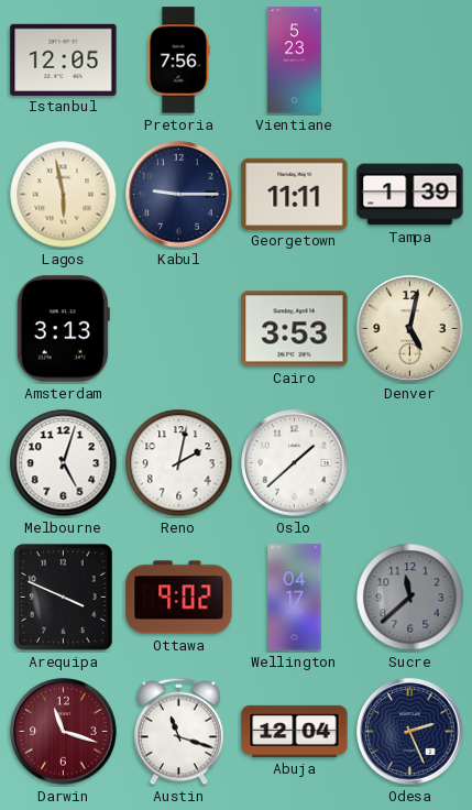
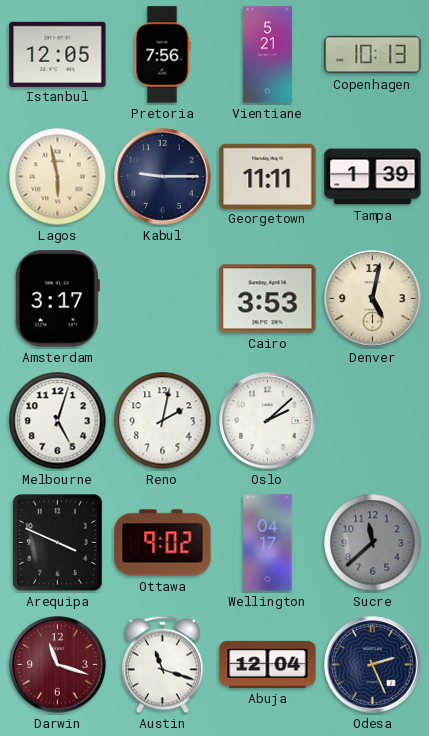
Vientiane: 5:23 -> 5:21
Copenhagen: none -> 10:13
Amsterdam: 3:13 -> 3:17
Oslo: 1:38 -> 2:08
